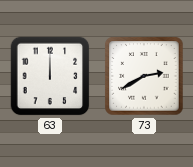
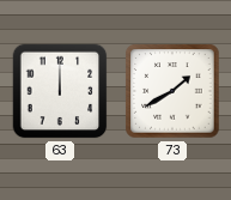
73: 2:40 -> 1:40
